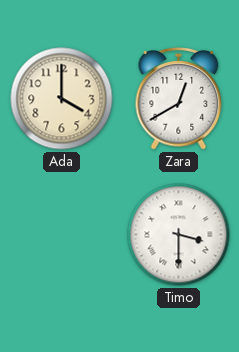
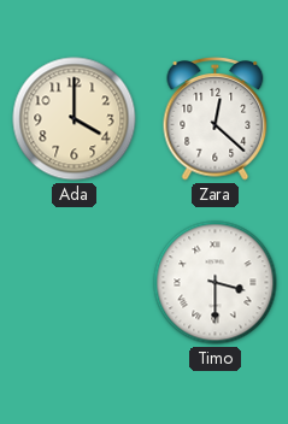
Zara: 12:40 -> 12:22
